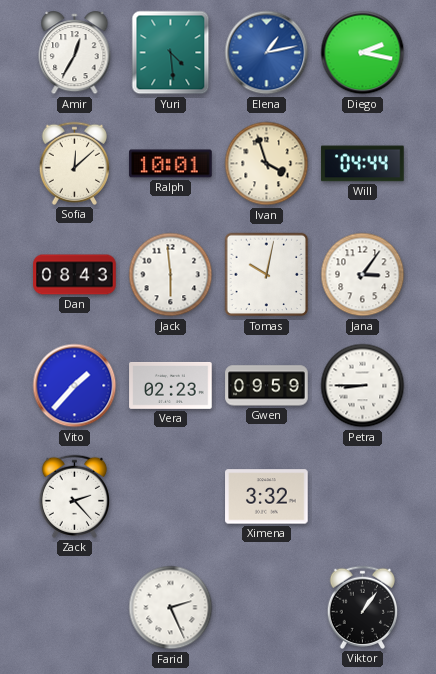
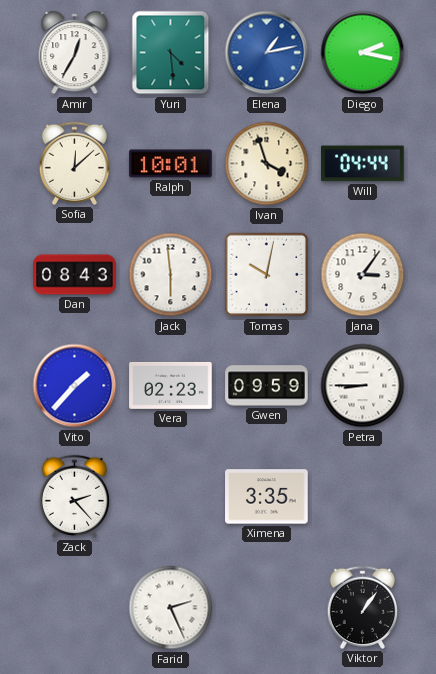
Ximena: 3:32 -> 3:35
